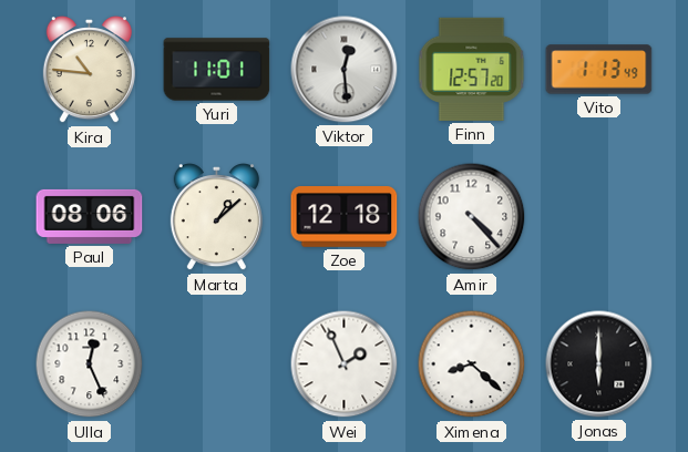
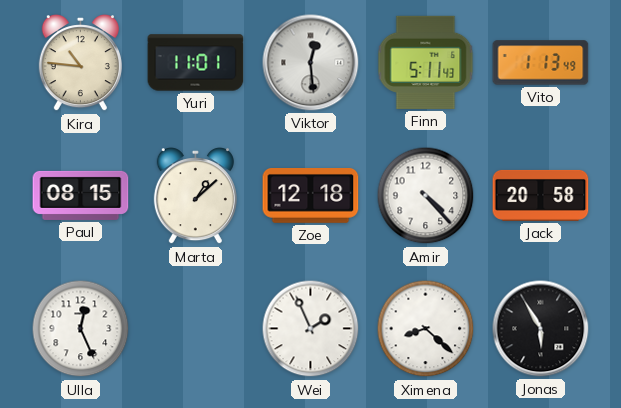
Finn: 12:57 -> 5:11
Paul: 08:06 -> 08:15
Jack: none -> 20:58
Jonas: 6:00 -> 5:55
